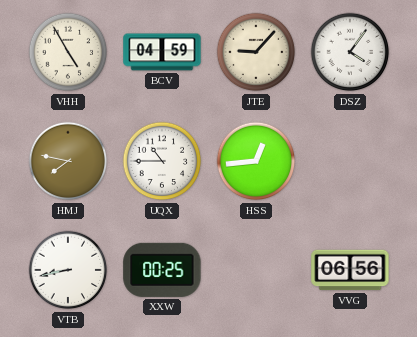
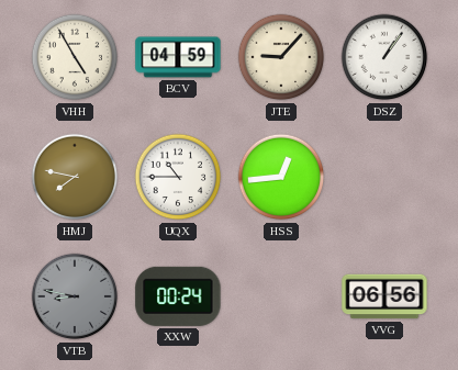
DSZ: 4:06 -> 1:06
VTB: 8:43 -> 8:47
VTB dial: white -> grey
XXW: 00:25 -> 00:24
